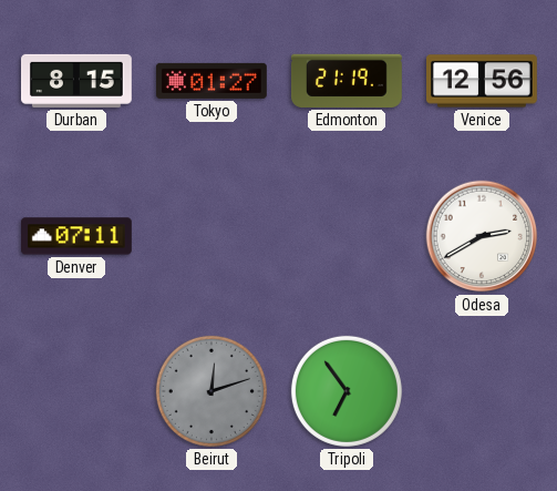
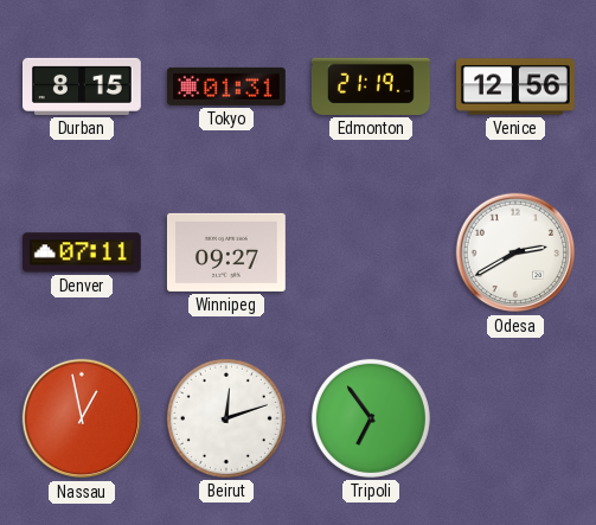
Tokyo: 01:27 -> 01:31
Winnipeg: none -> 09:27
Nassau: none -> 12:58
Beirut dial: grey -> white
